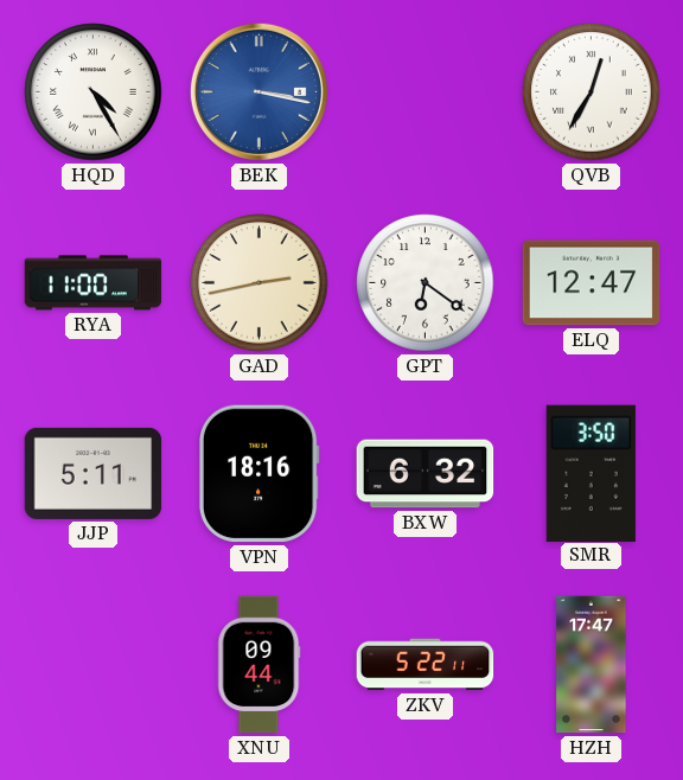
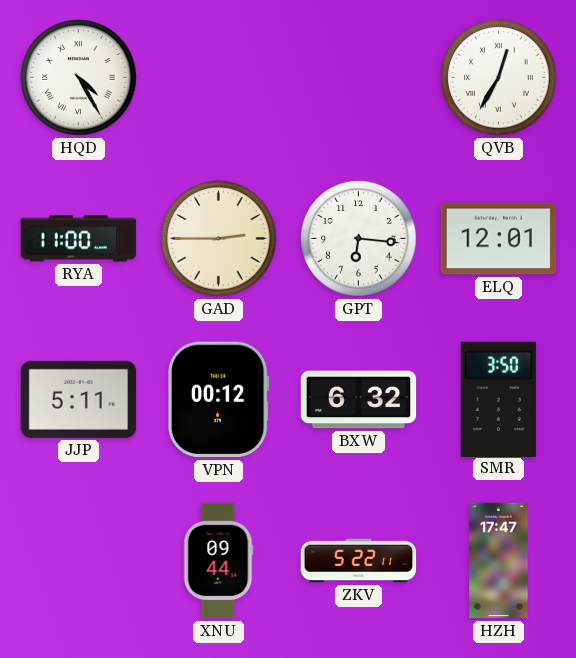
BEK: 3:17 -> none
GAD: 2:43 -> 2:45
GPT: 6:21 -> 6:16
ELQ: 12:47 -> 12:01
VPN: 18:16 -> 00:12
